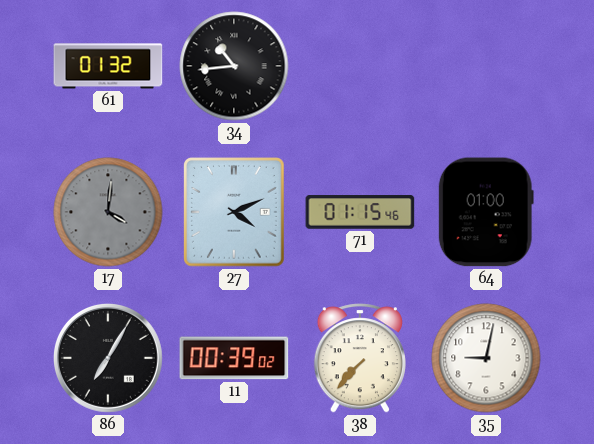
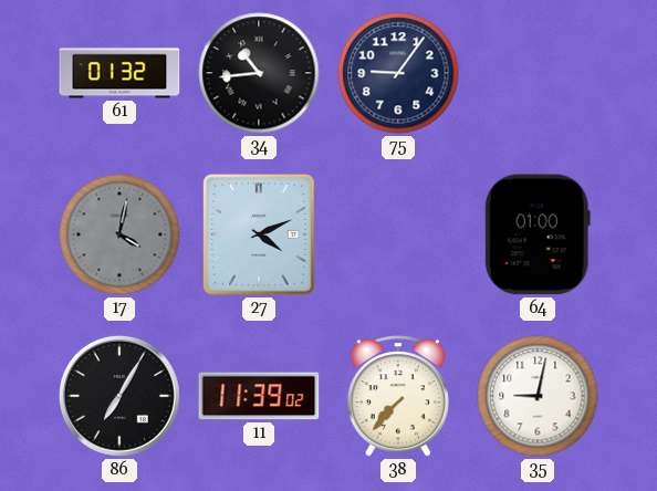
75: none -> 9:06
17: 4:01 -> 4:02
71: 01:15 -> none
11: 00:39 -> 11:39
